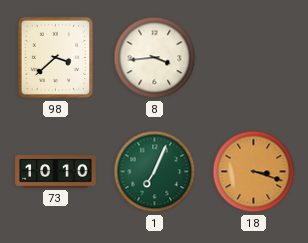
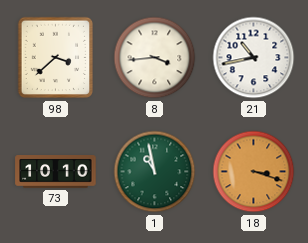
21: none -> 10:43
1: 7:04 -> 10:58
